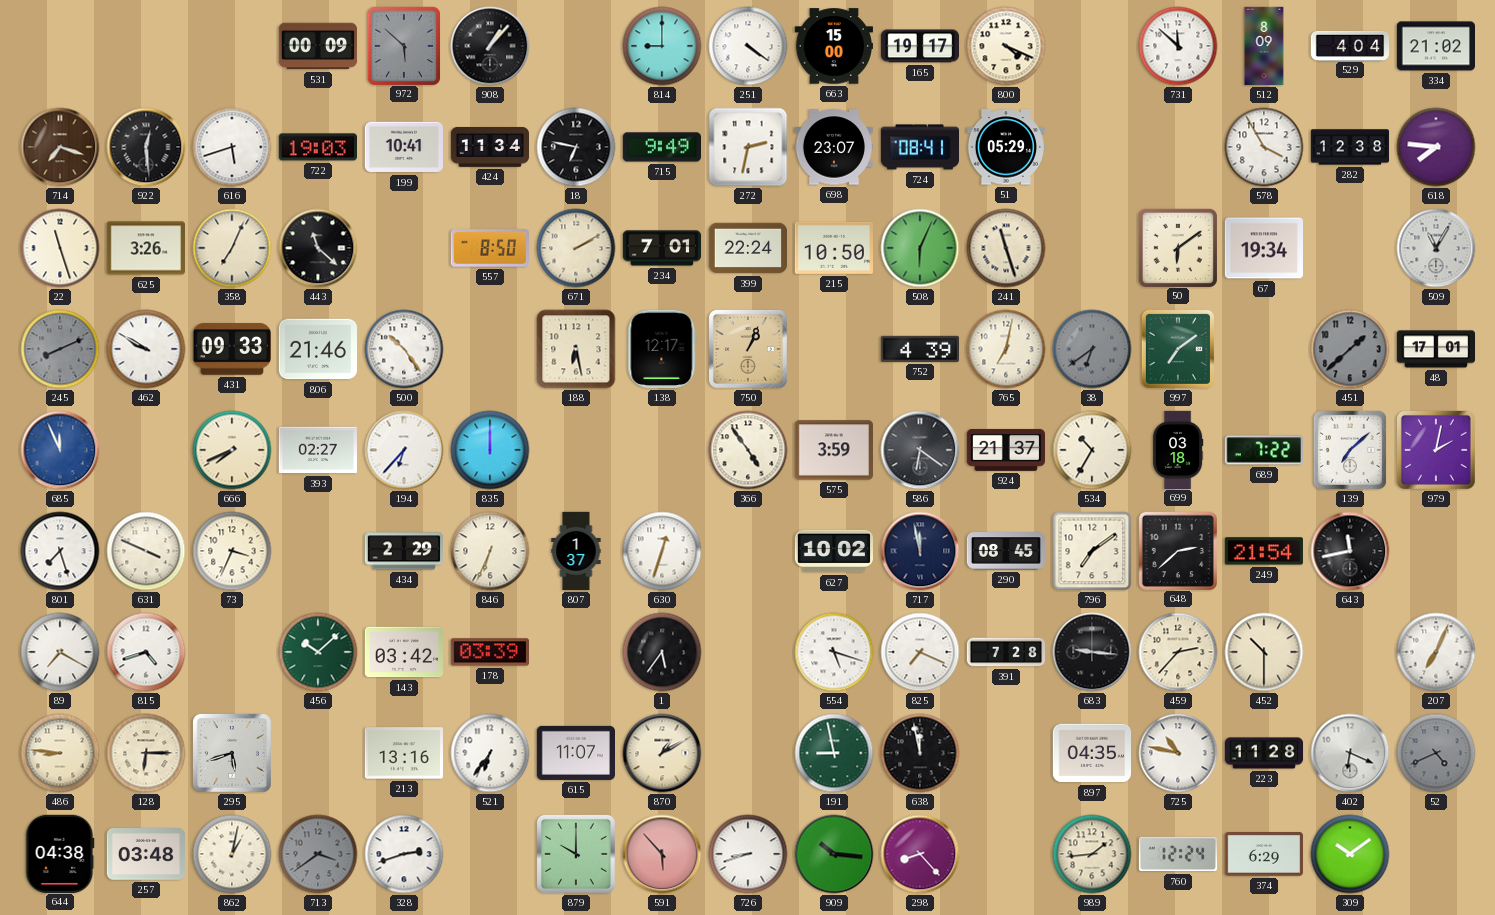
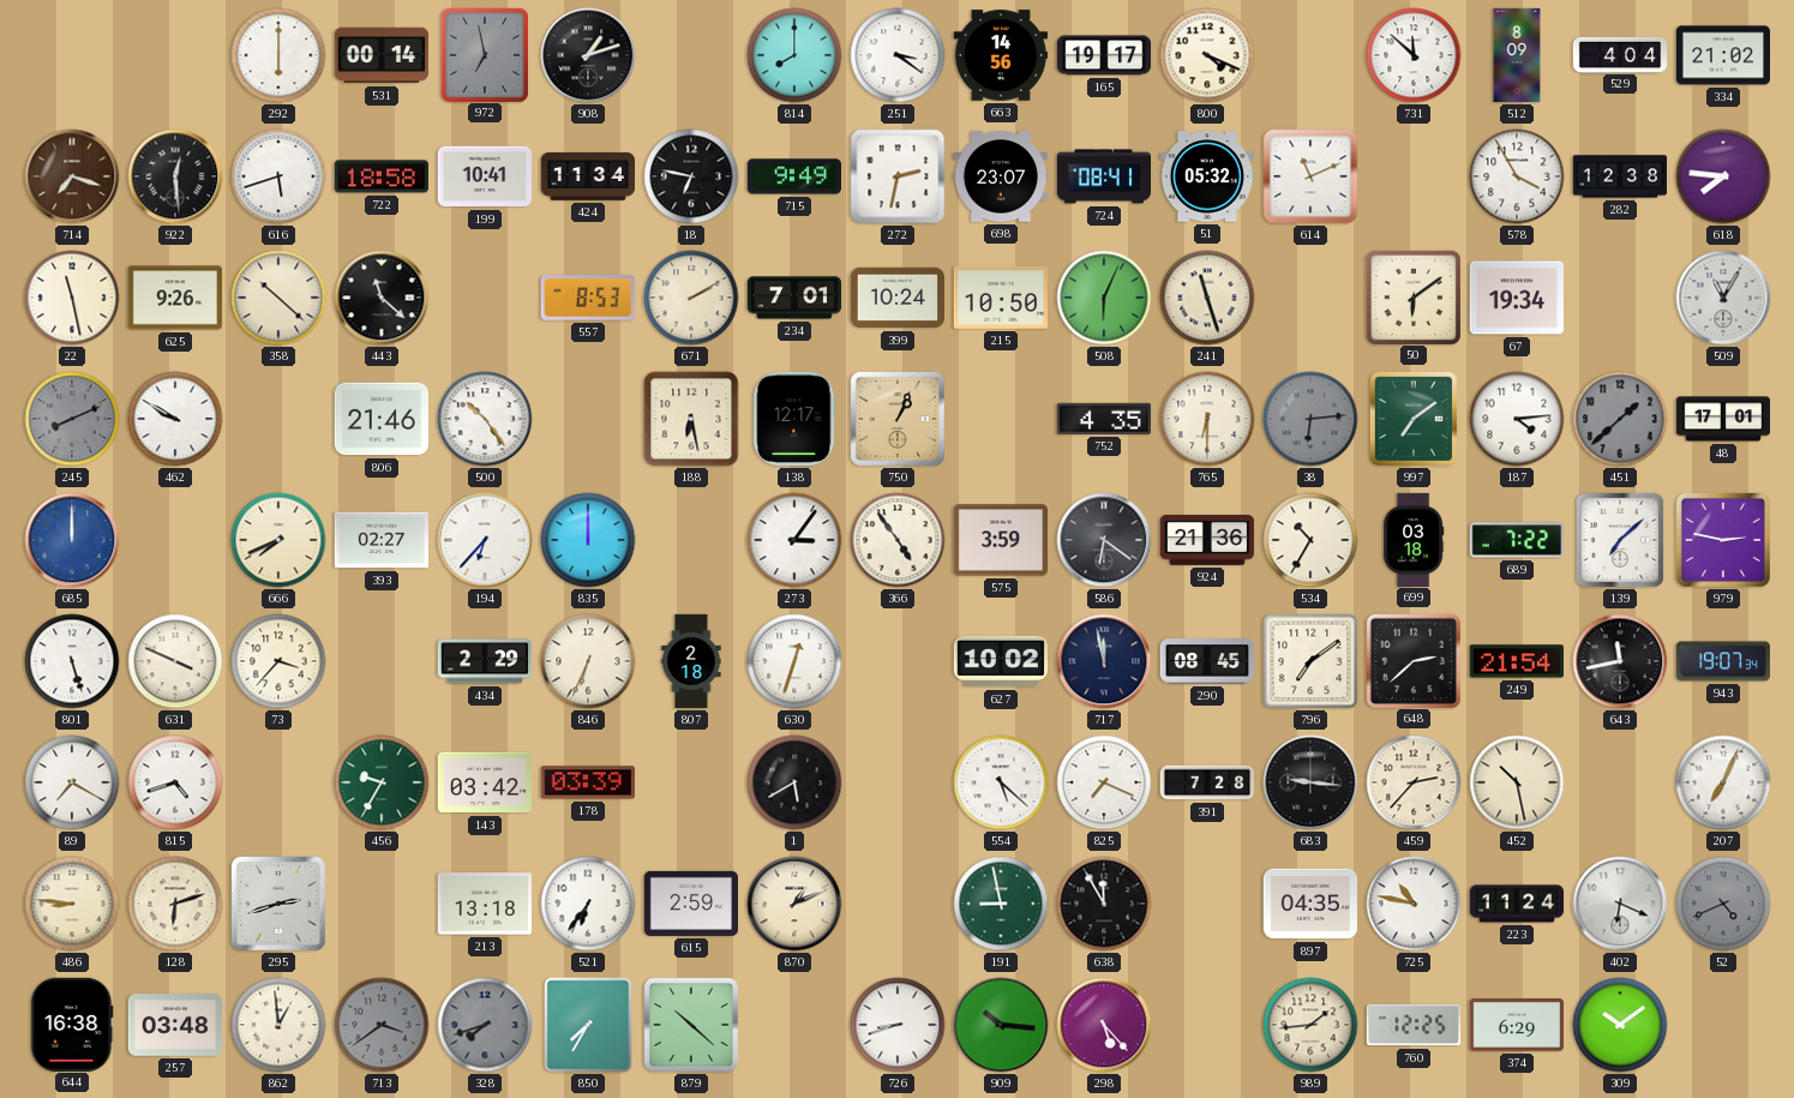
292: none -> 6:00
531: 00:09 -> 00:14
972: 5:52 -> 6:58
908: 1:07 -> 1:12
814: 9:00 -> 8:00
251: 4:21 -> 3:21
663: 15:00 -> 14:56
722: 19:03 -> 18:58
51: 05:29 -> 05:32
614: none -> 11:11
22: 11:27 -> 11:28
625: 3:26 -> 9:26
358: 7:04 -> 10:22
557: 8:50 -> 8:53
399: 22:24 -> 10:24
431: 09:33 -> none
752: 4:39 -> 4:35
765: 7:02 -> 6:30
38: 6:39 -> 6:14
187: none -> 4:14
685: 11:56 -> 12:00
273: none -> 3:06
924: 21:37 -> 21:36
979: 2:02 -> 2:47
801: 7:27 -> 5:27
73: 3:34 -> 3:37
807: 1:37 -> 2:18
943: none -> 19:07
456: 10:08 -> 9:35
1: 5:36 -> 5:40
554: 5:18 -> 5:22
452: 10:30 -> 10:28
128: 6:15 -> 6:12
295: 5:42 -> 2:42
213: 13:16 -> 13:18
615: 11:07 -> 2:59
870: 1:10 -> 1:11
638: 11:58 -> 11:55
223: 11:28 -> 11:24
644: 04:38 -> 16:38
862: 1:02 -> 12:59
328: 2:42 -> 7:42
328 dial: white -> grey
850: none -> 7:35
879: 10:00 -> 10:22
591: 5:53 -> none
298: 8:23 -> 5:23
760: 12:24 -> 12:25
